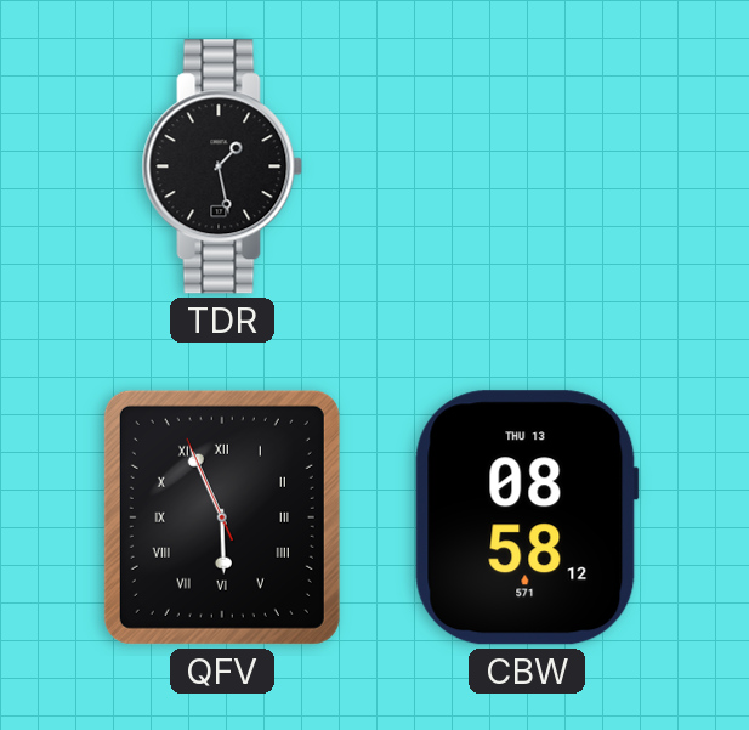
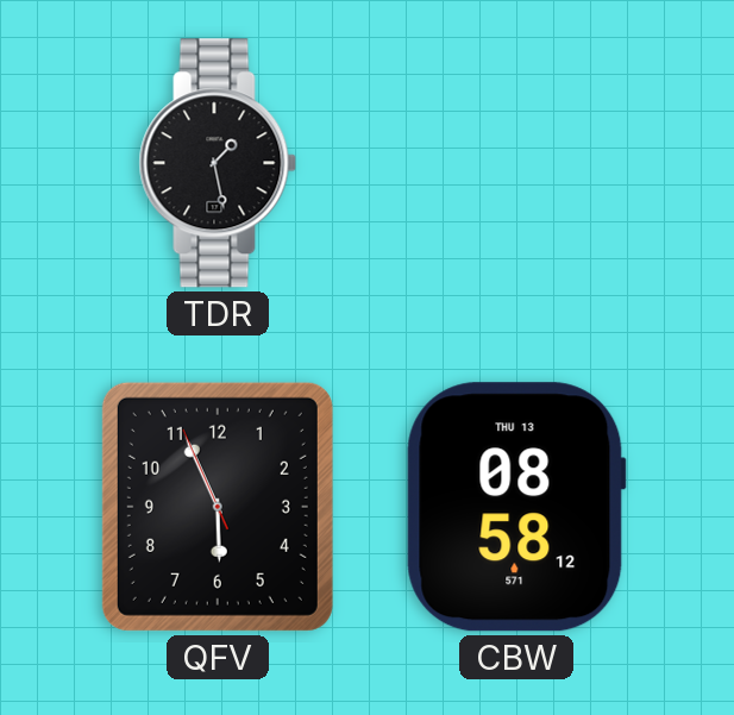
QFV numerals: Roman -> Arabic
